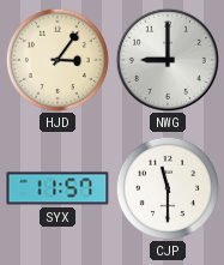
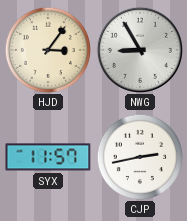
NWG: 9:00 -> 8:55
CJP: 11:30 -> 2:43
